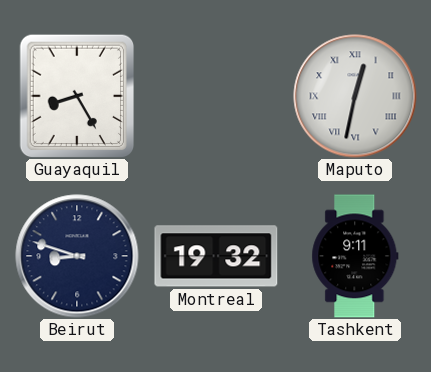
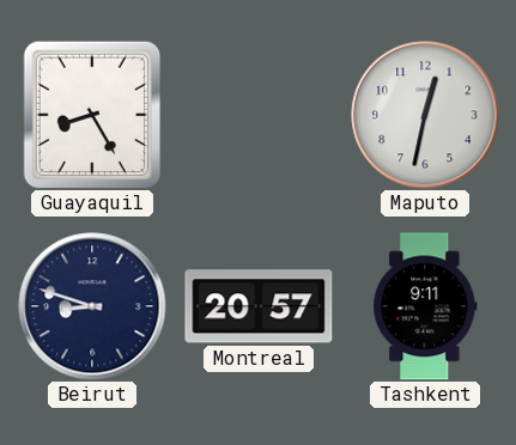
Maputo numerals: Roman -> Arabic
Montreal: 19:32 -> 20:57
